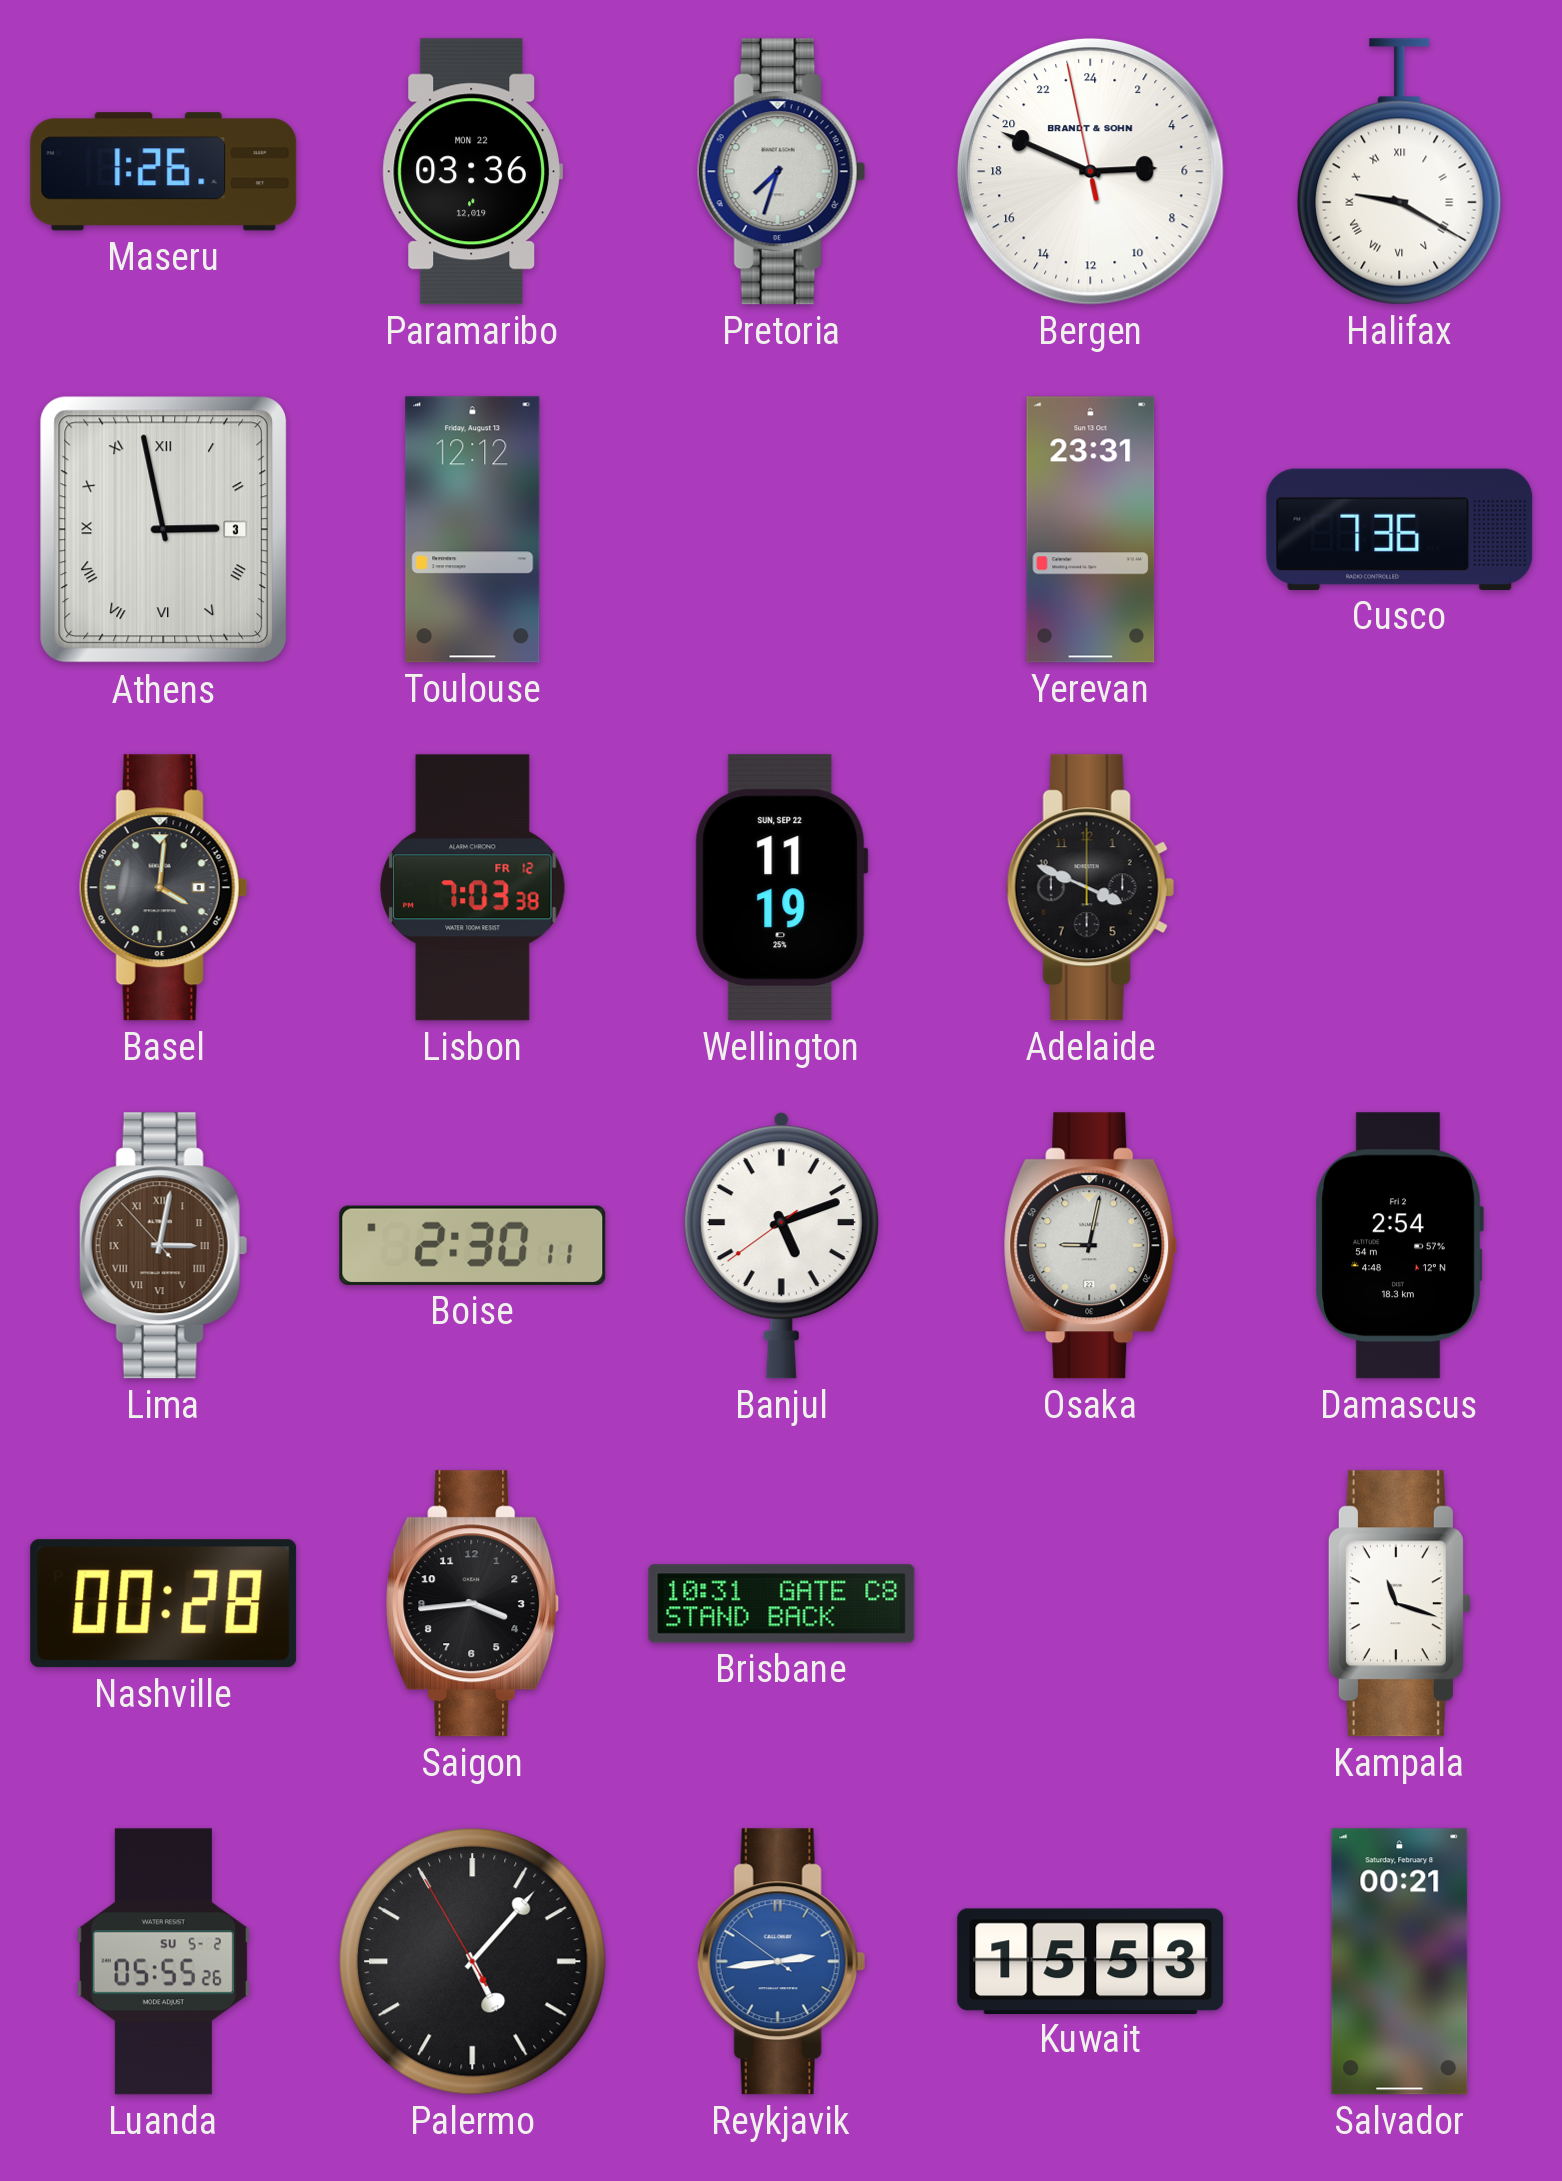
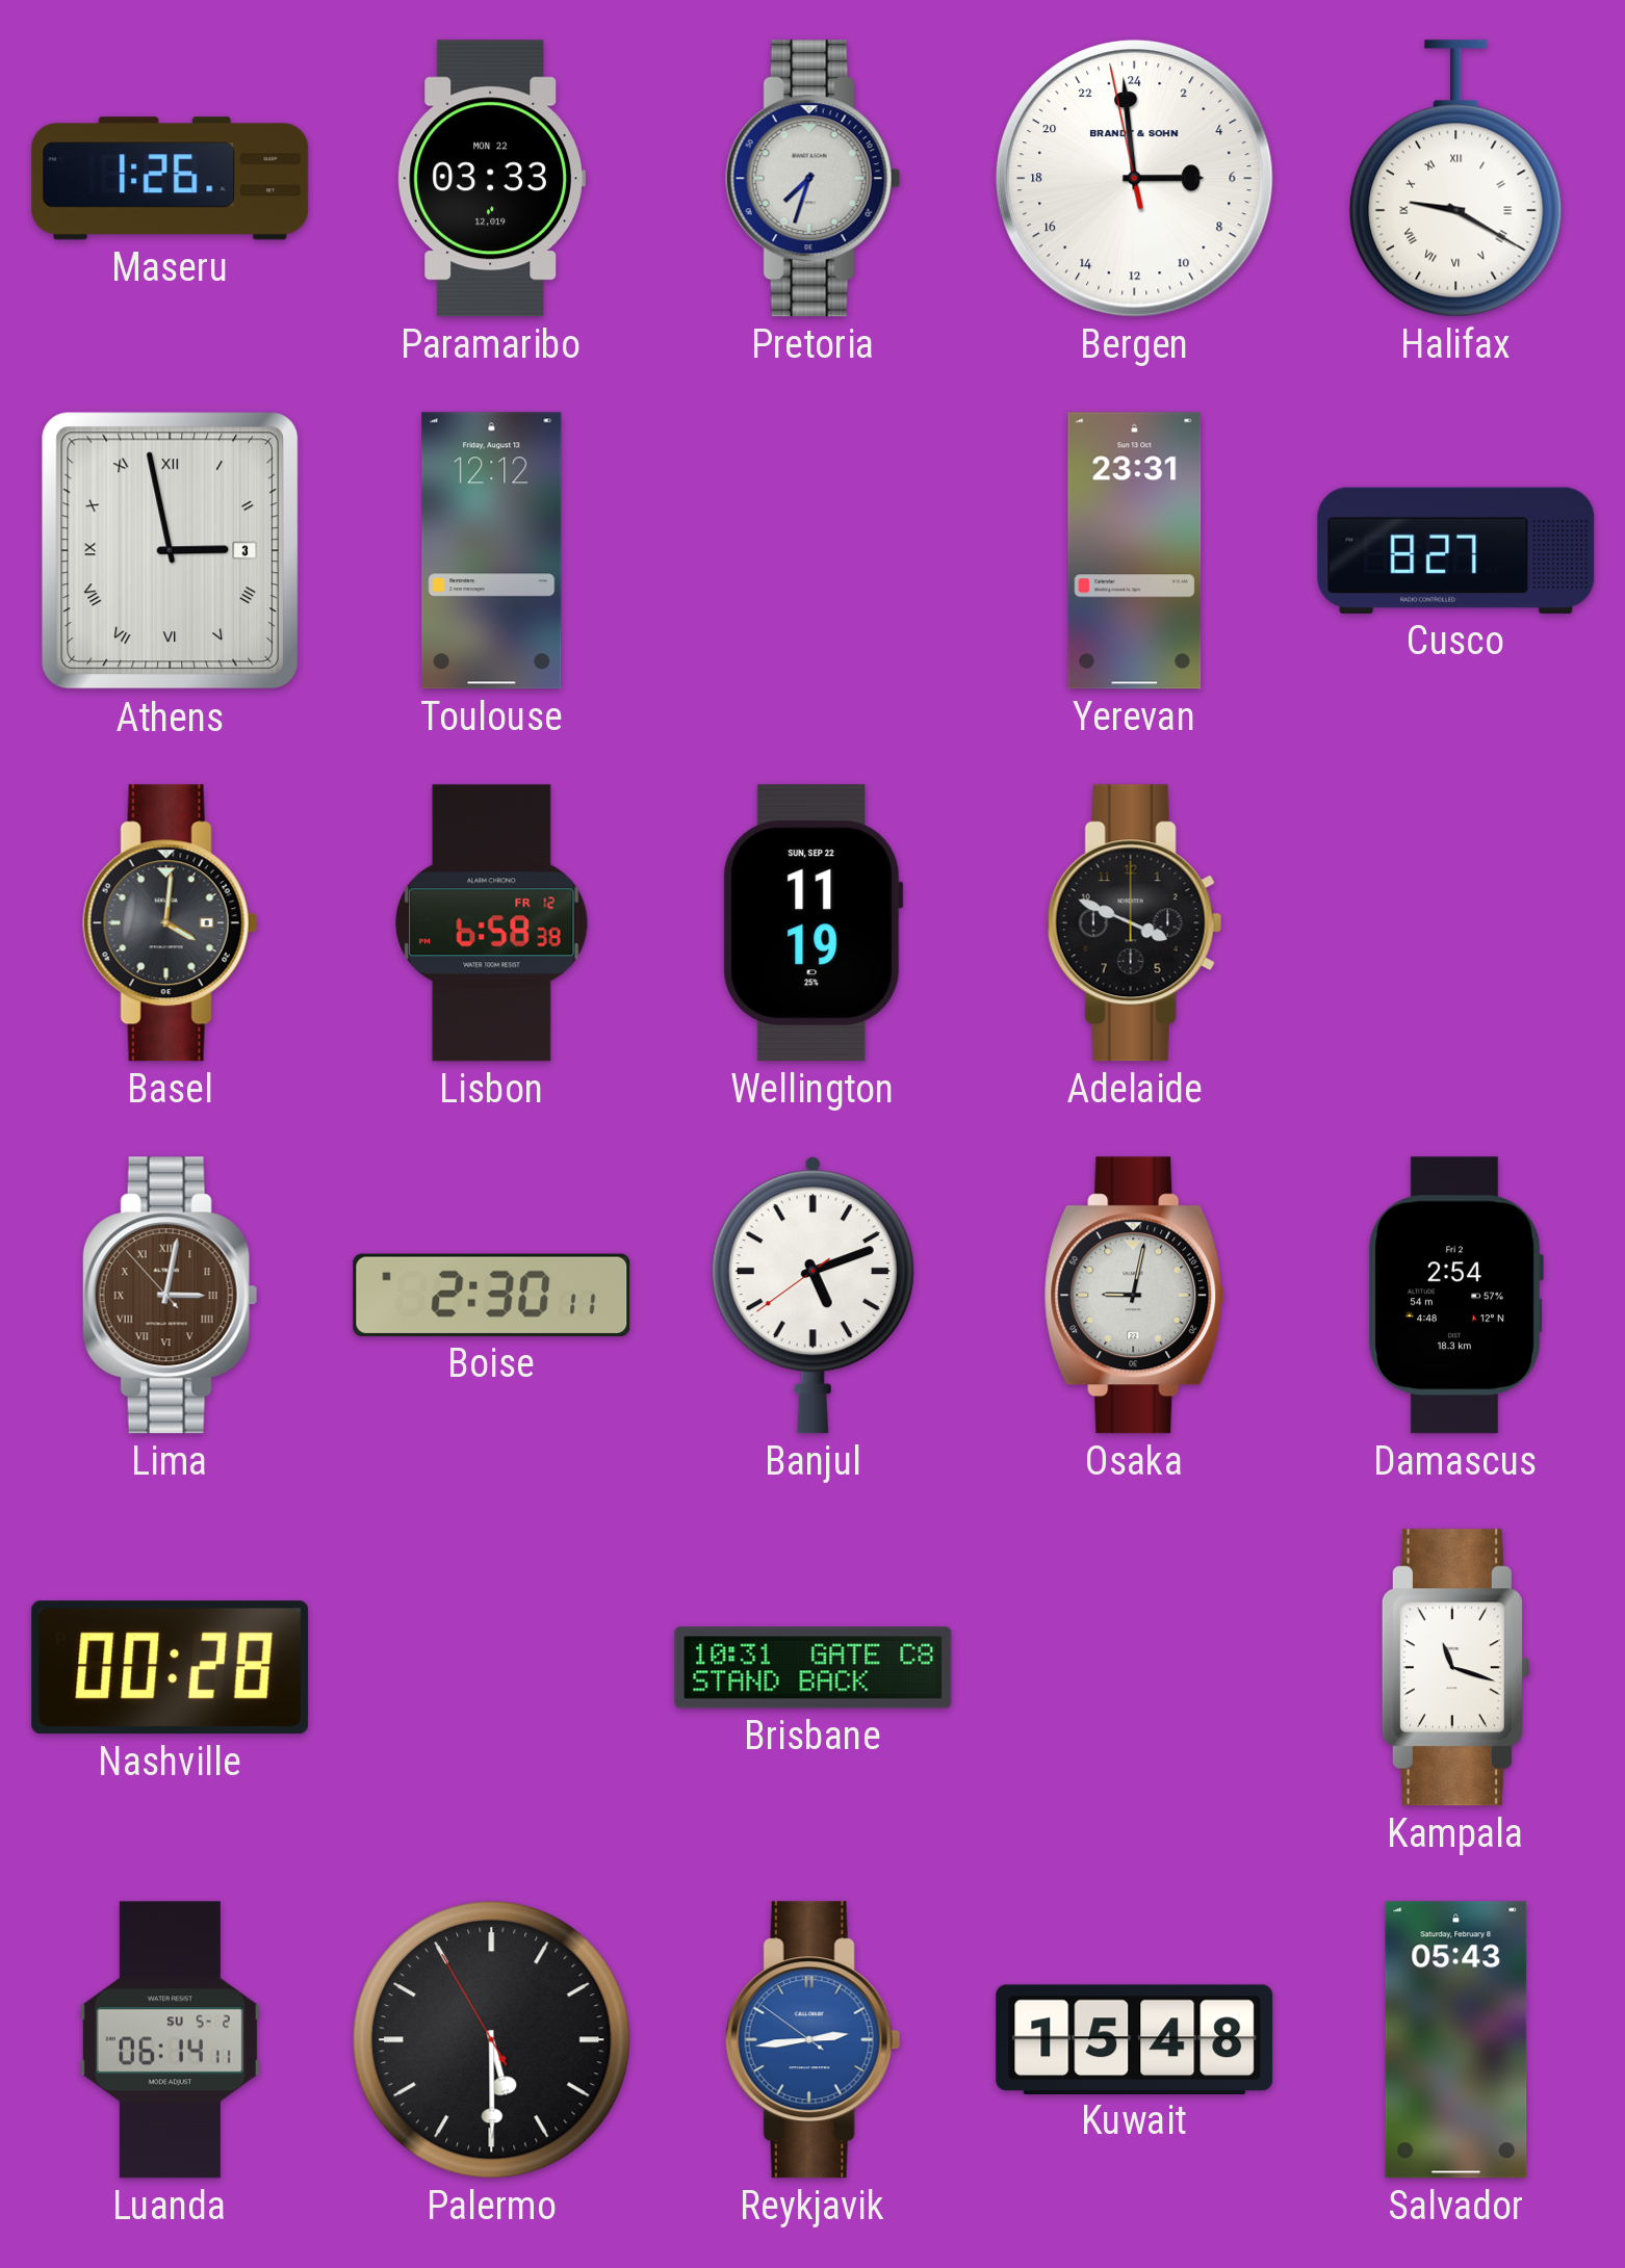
Paramaribo: 03:36 -> 03:33
Bergen: 5:48 -> 5:58
Cusco: 7:36 -> 8:27
Lisbon: 7:03 -> 6:58
Saigon: 3:44 -> none
Luanda: 05:55 -> 06:14
Palermo: 5:06 -> 5:29
Kuwait: 15:53 -> 15:48
Salvador: 00:21 -> 05:43
